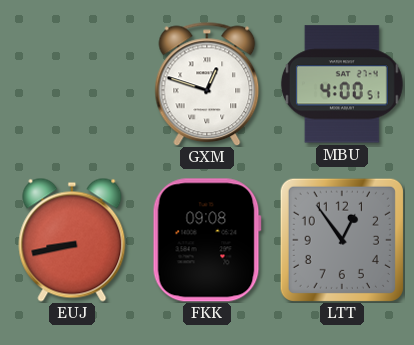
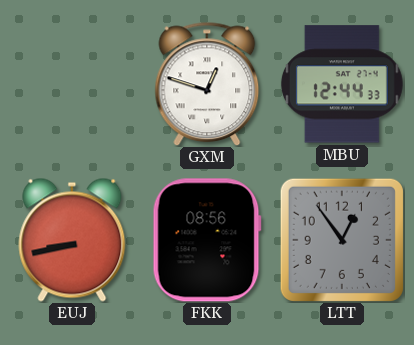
MBU: 4:00 -> 12:44
FKK: 09:08 -> 08:56
